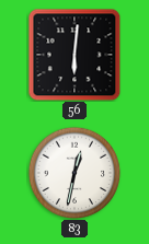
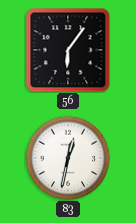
56: 6:01 -> 6:06
